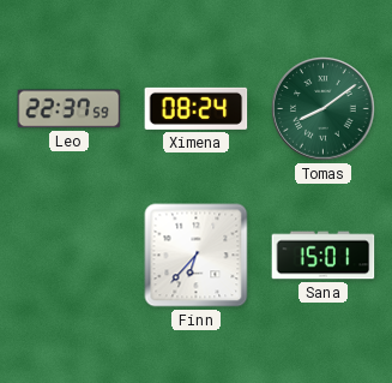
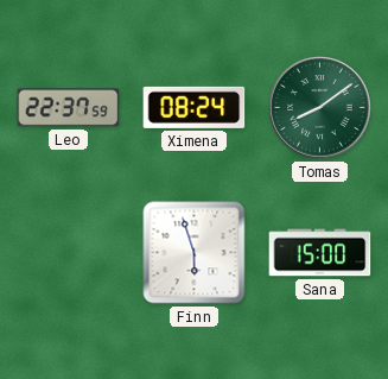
Finn: 6:37 -> 5:57
Sana: 15:01 -> 15:00
